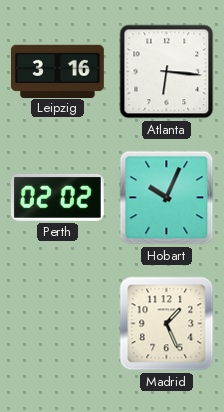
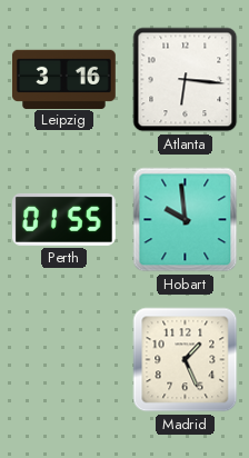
Perth: 02:02 -> 01:55
Hobart: 10:04 -> 9:59
